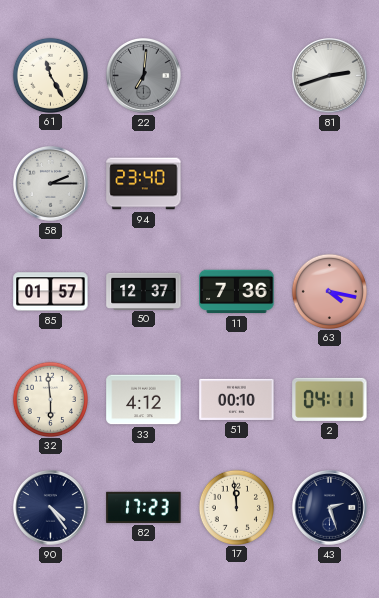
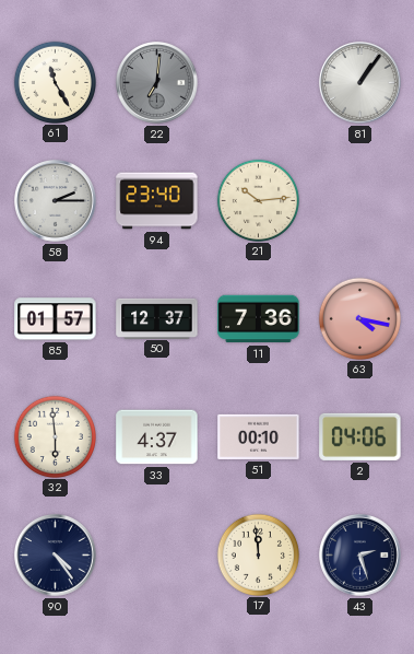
81: 2:42 -> 1:06
21: none -> 10:14
33: 4:12 -> 4:37
2: 04:11 -> 04:06
82: 17:23 -> none
